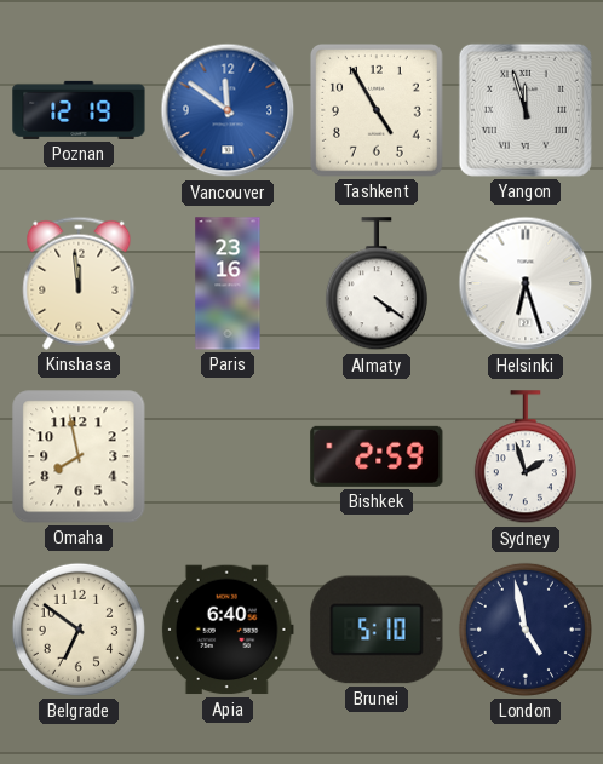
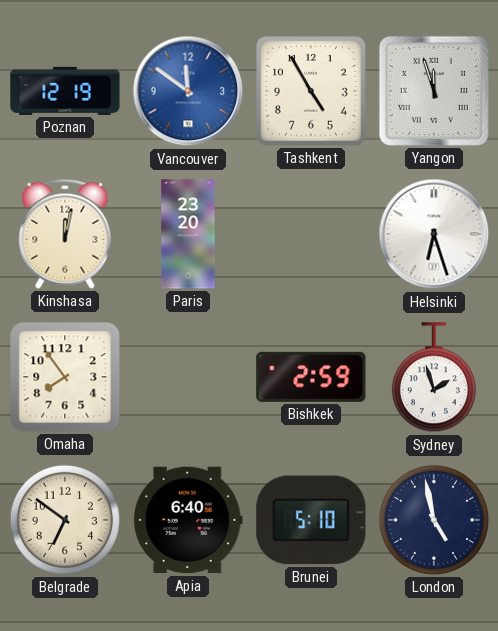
Kinshasa: 11:59 -> 12:02
Paris: 23:16 -> 23:20
Almaty: 4:21 -> none
Omaha: 7:58 -> 7:54
